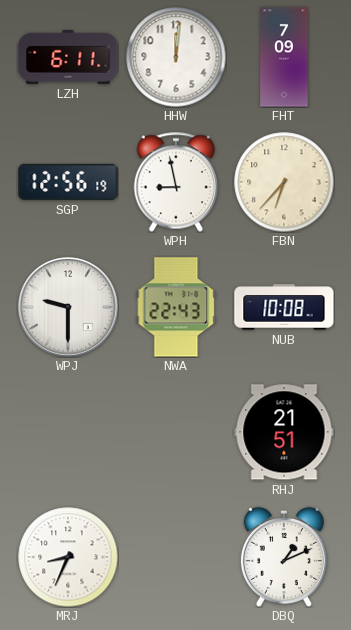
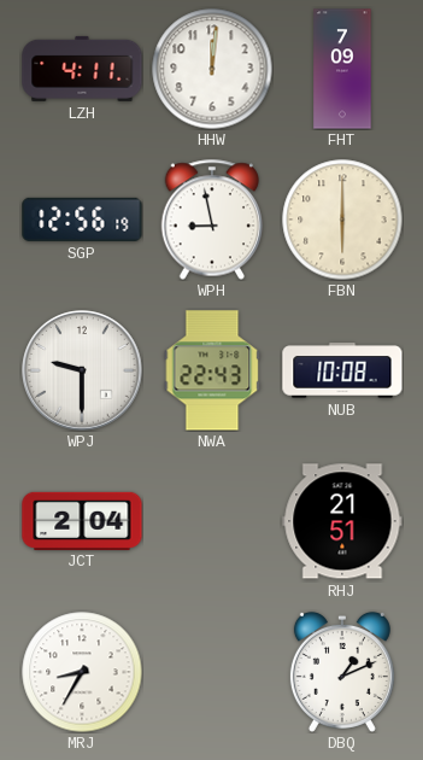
LZH: 6:11 -> 4:11
FBN: 6:37 -> 6:00
JCT: none -> 2:04
MRJ: 8:34 -> 8:35
